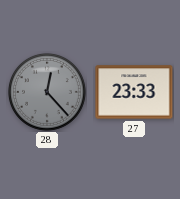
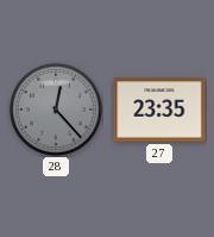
27: 23:33 -> 23:35
